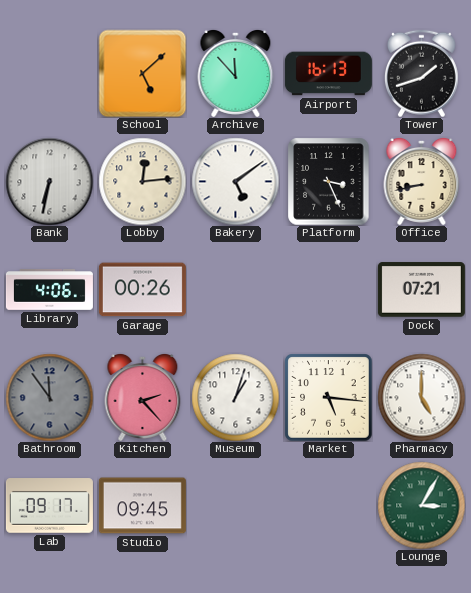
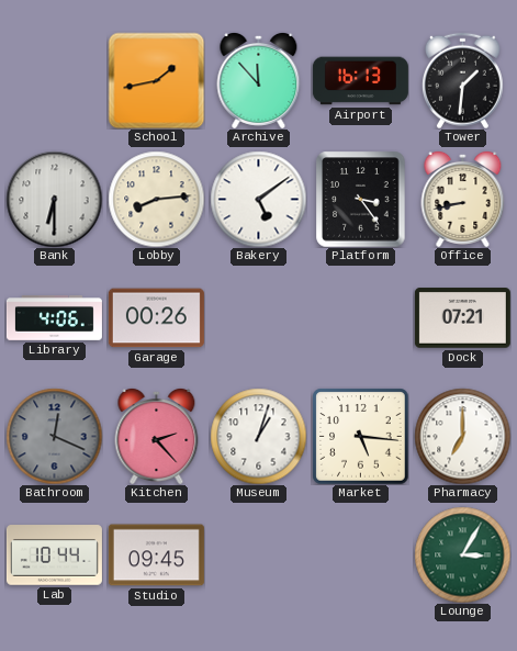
School: 5:08 -> 1:43
Tower: 1:42 -> 1:31
Bank: 6:32 -> 6:30
Lobby: 12:14 -> 8:14
Platform: 3:26 -> 3:24
Bathroom: 11:54 -> 12:19
Pharmacy: 5:00 -> 7:00
Lab: 09:17 -> 10:44
